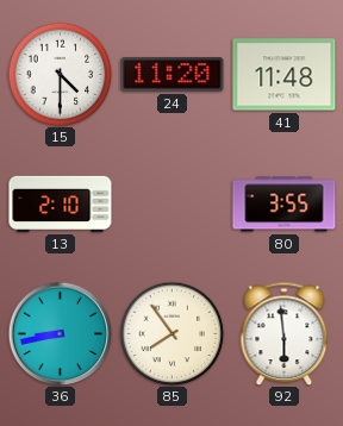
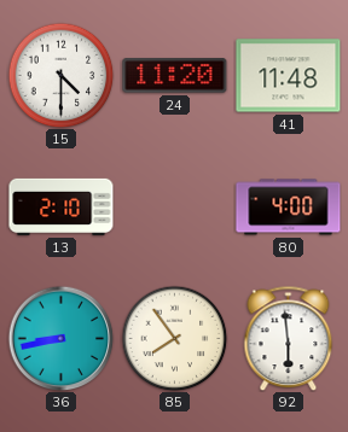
80: 3:55 -> 4:00
